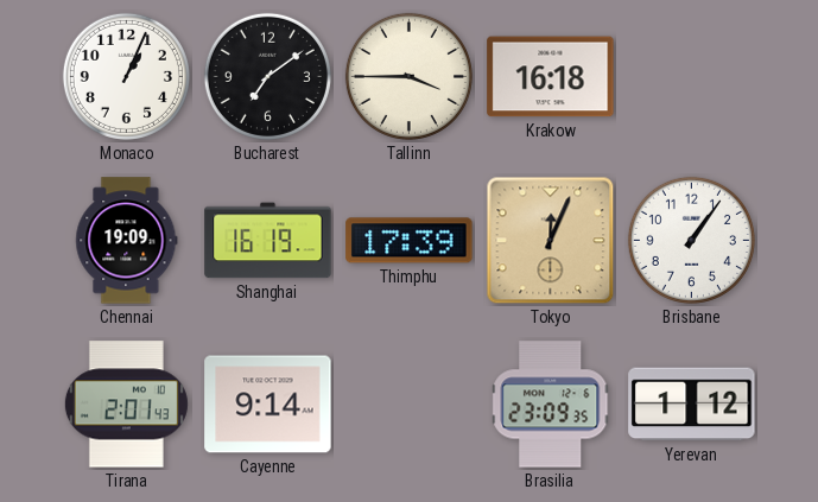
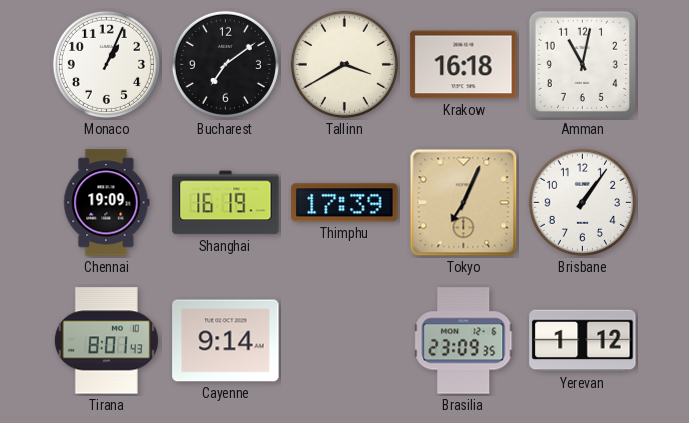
Tallinn: 3:45 -> 3:40
Amman: none -> 11:02
Tokyo: 12:04 -> 7:04
Tirana: 2:01 -> 8:01
